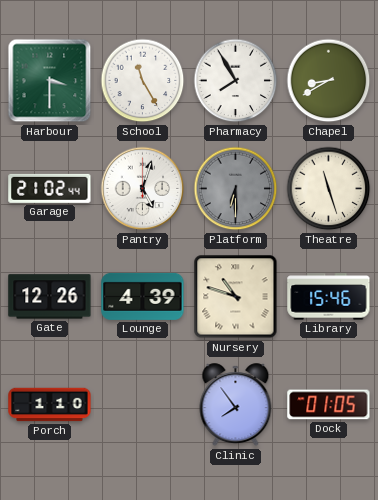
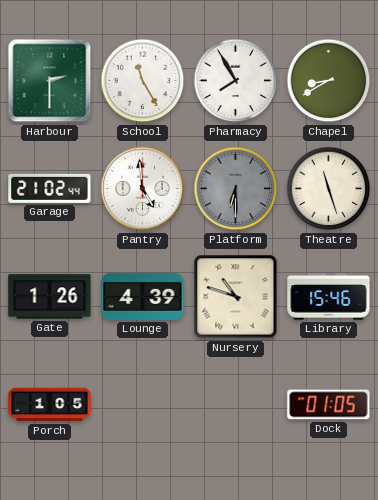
Harbour: 3:30 -> 2:30
Pantry: 5:03 -> 4:59
Gate: 12:26 -> 1:26
Porch: 1:10 -> 1:05
Clinic: 7:54 -> none
